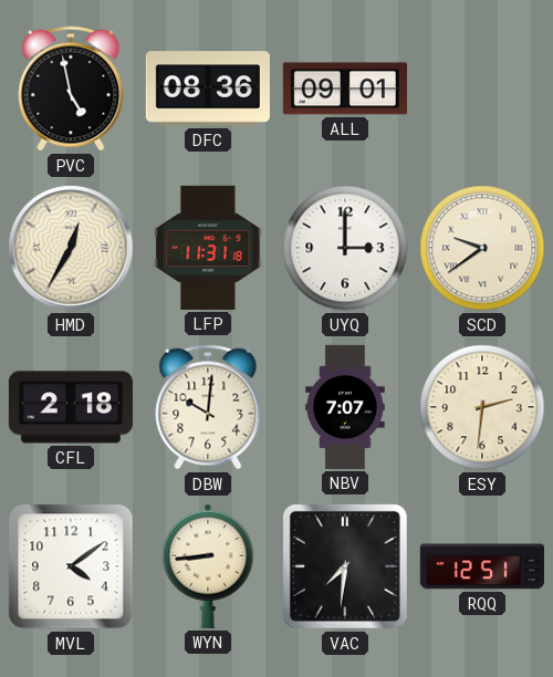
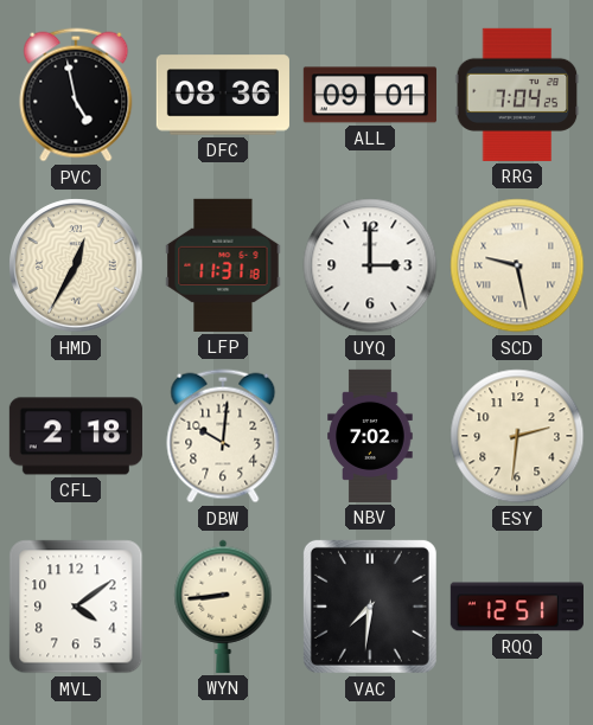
RRG: none -> 7:04
SCD: 9:39 -> 9:28
NBV: 7:07 -> 7:02
